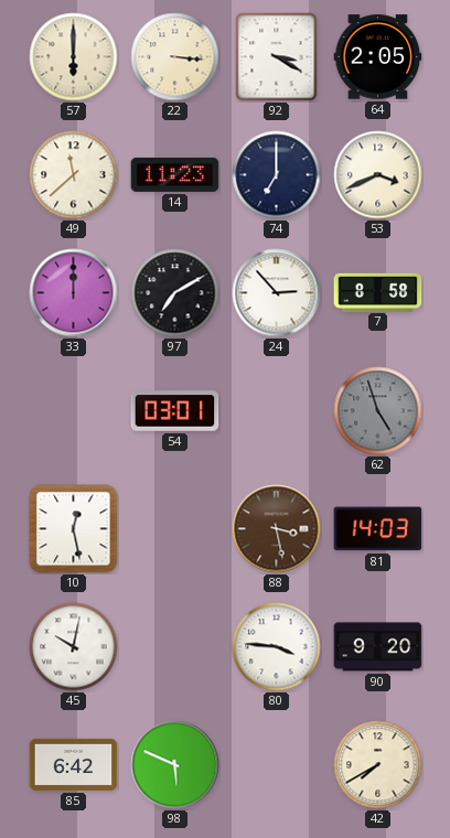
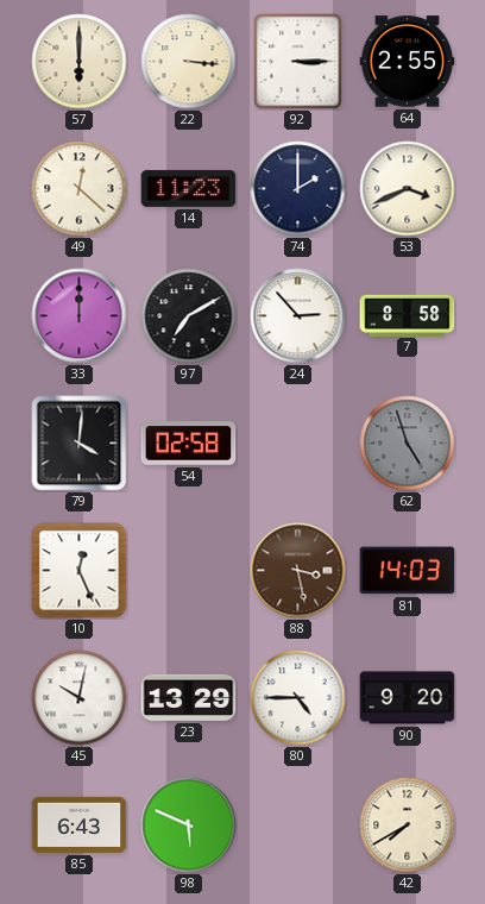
92: 3:20 -> 3:15
64: 2:05 -> 2:55
49: 11:38 -> 12:22
74: 7:00 -> 2:00
79: none -> 4:01
54: 03:01 -> 02:58
10: 12:28 -> 12:26
23: none -> 13:29
80: 3:46 -> 4:45
85: 6:42 -> 6:43
